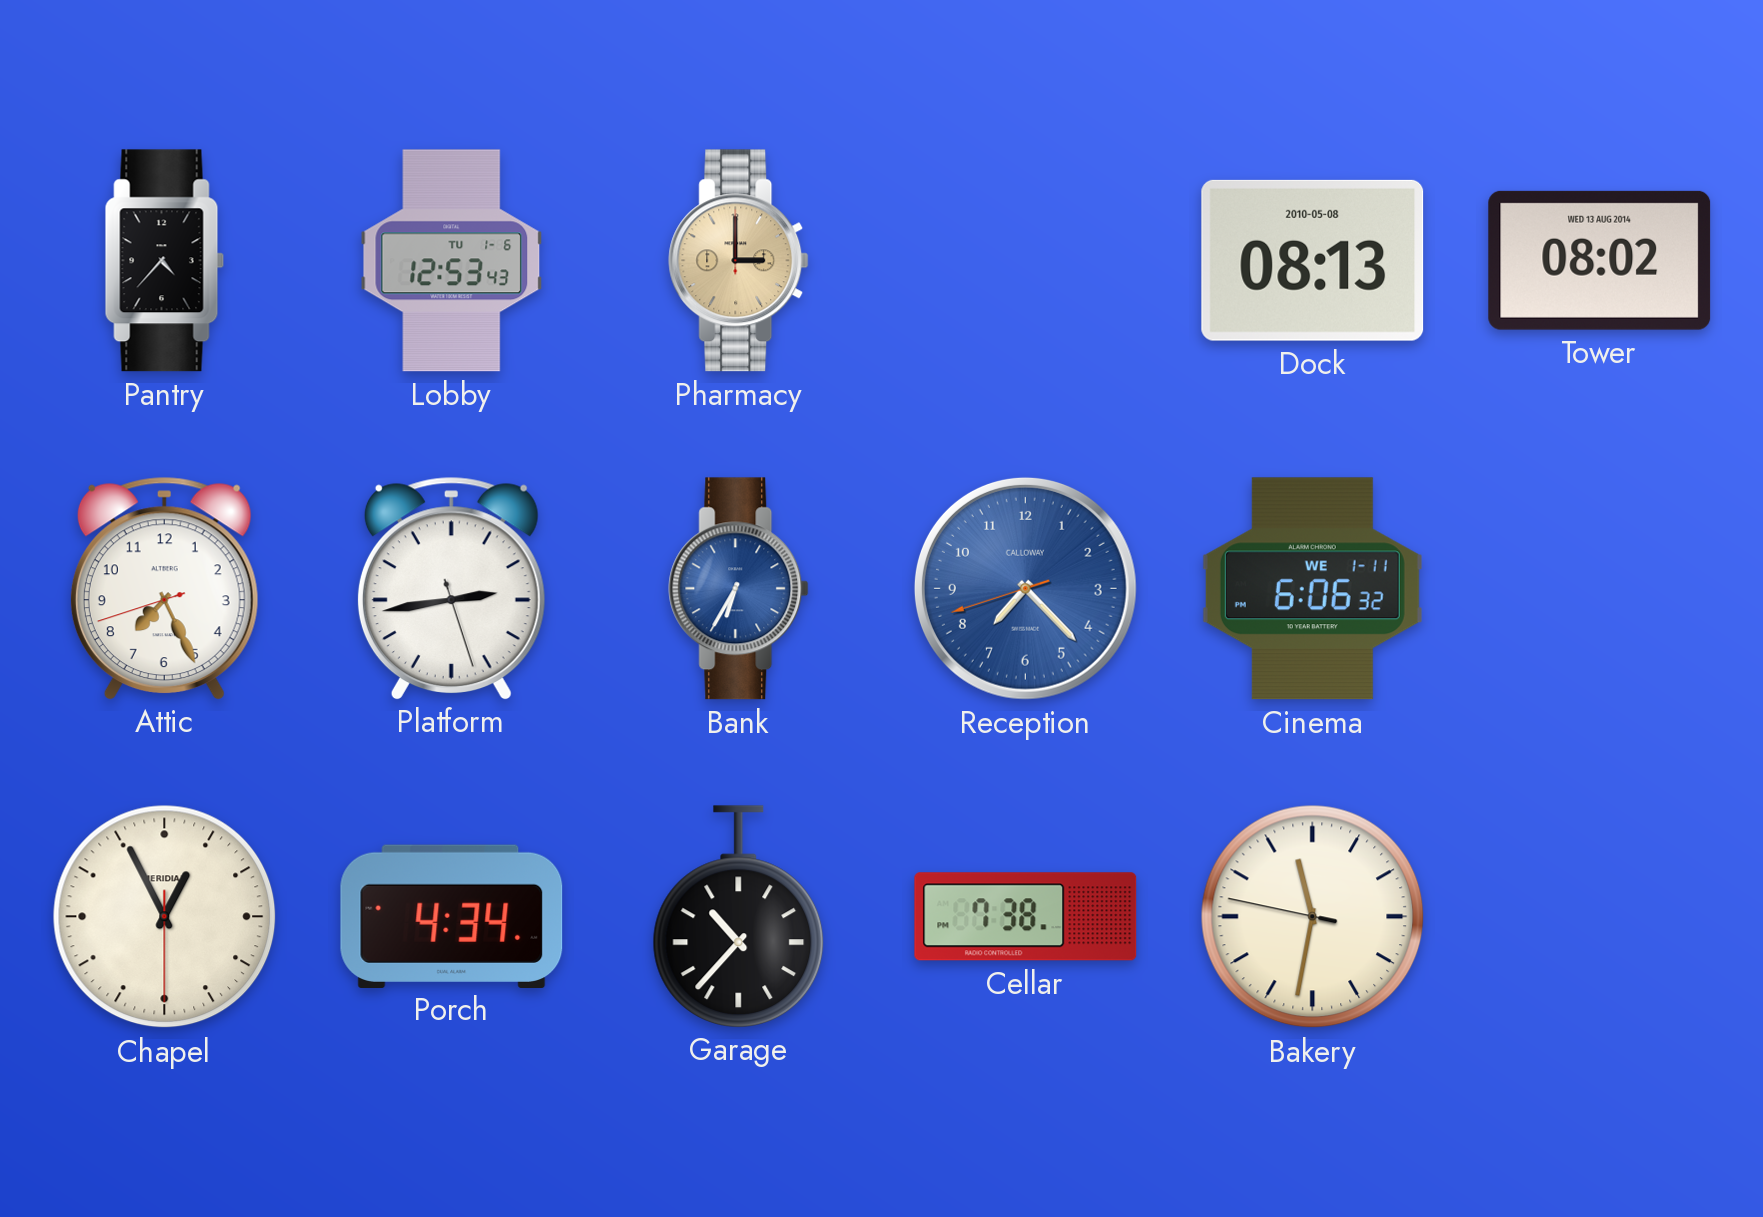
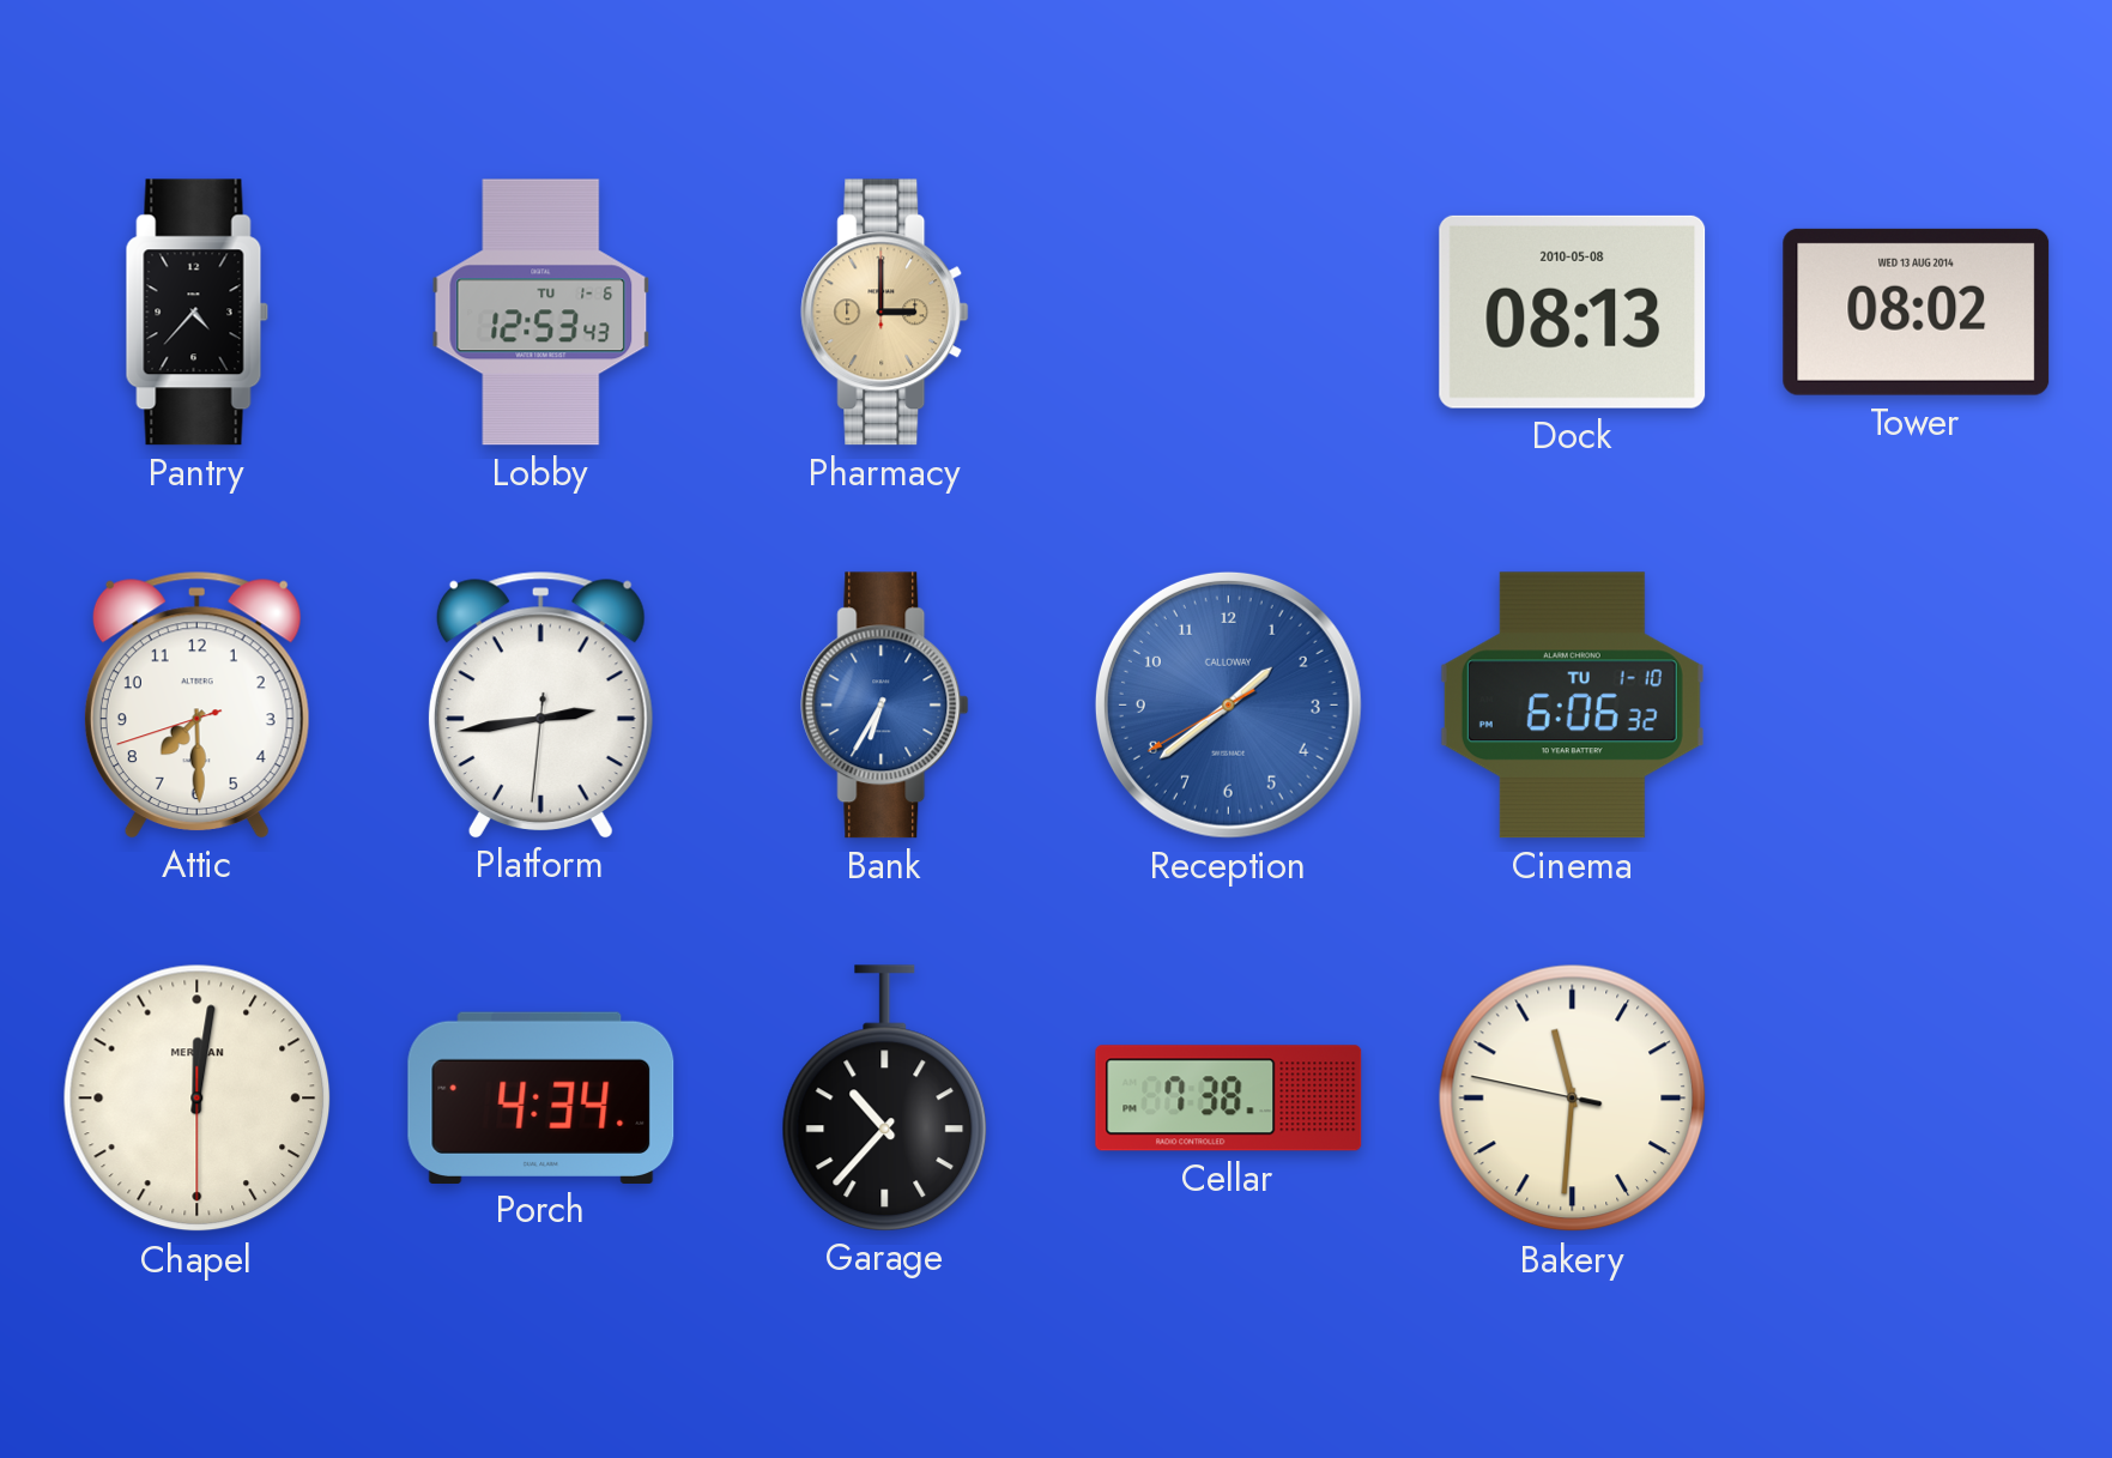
Attic: 7:25 -> 7:29
Platform: 2:43:27 -> 2:43:31
Reception: 7:22 -> 1:38
Cinema date: WE 1-11 -> TU 1-10
Chapel: 12:55 -> 12:01
Bakery: 11:31 -> 11:30
